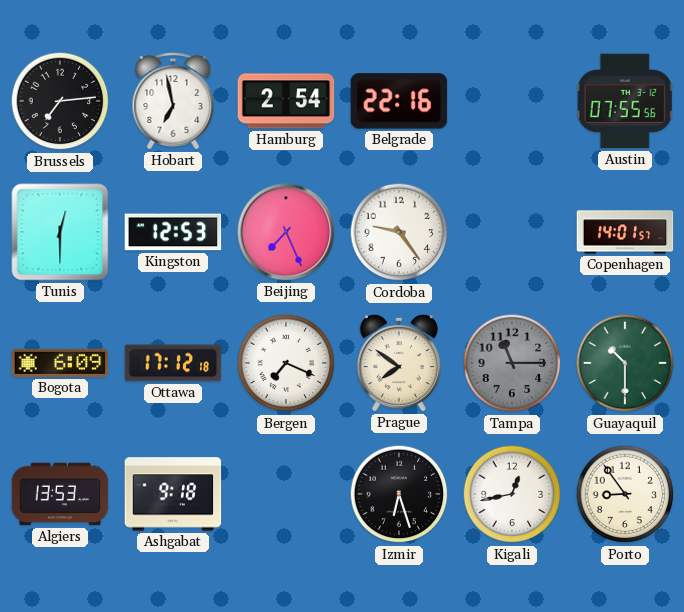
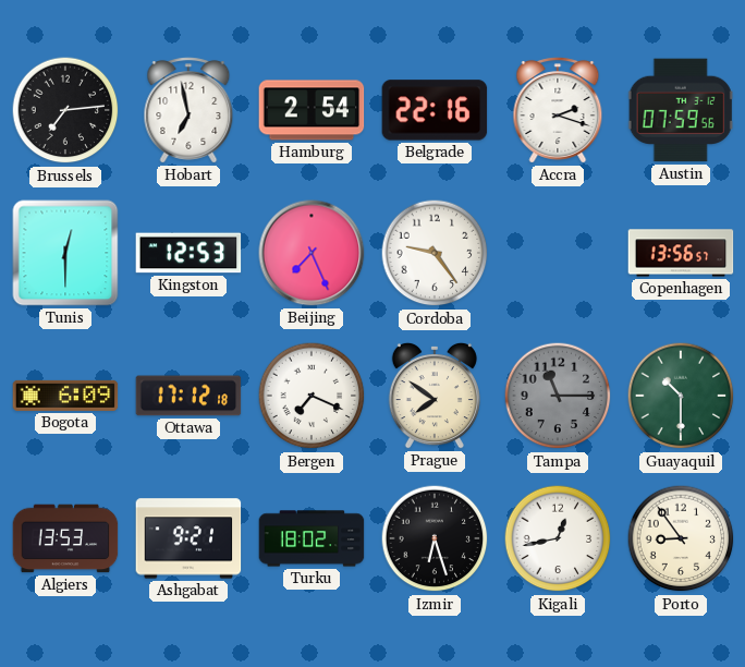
Accra: none -> 2:18
Austin: 07:55 -> 07:59
Copenhagen: 14:01 -> 13:56
Ashgabat: 9:18 -> 9:21
Turku: none -> 18:02
